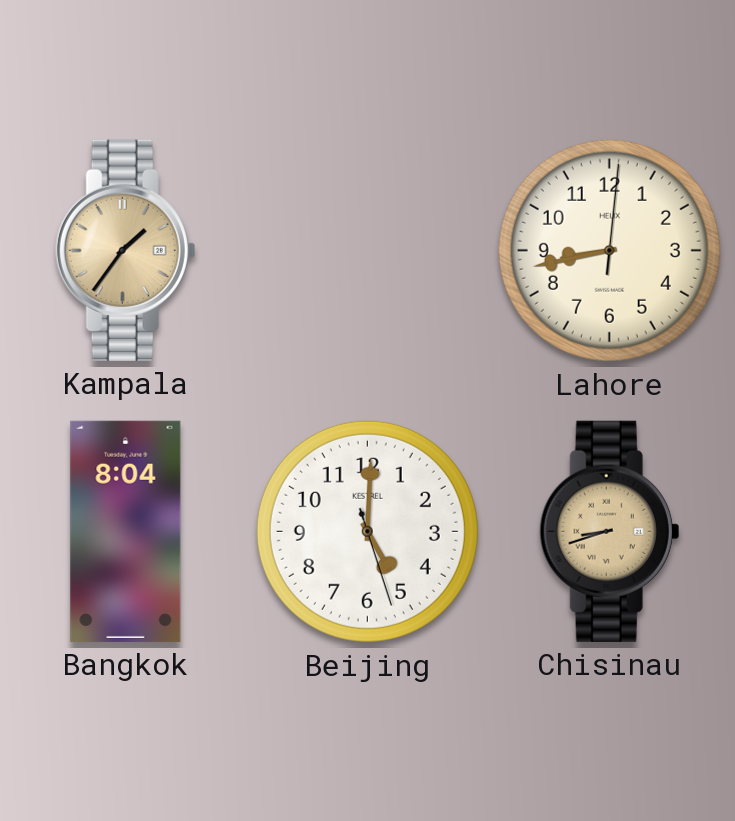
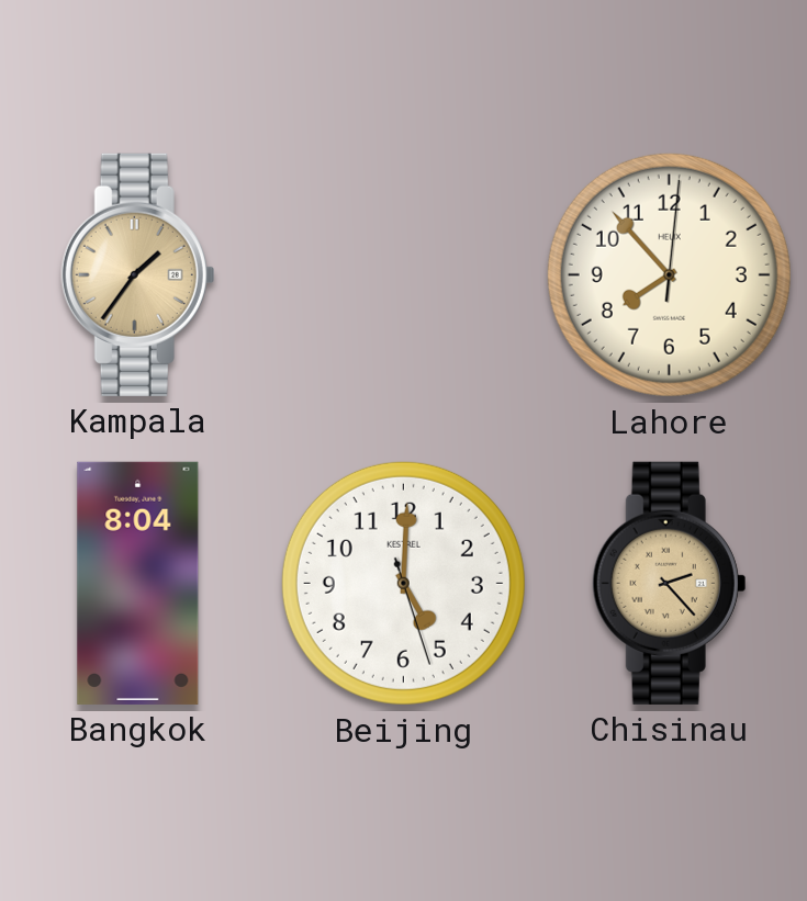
Lahore: 8:43 -> 7:53
Chisinau: 8:42 -> 2:23
